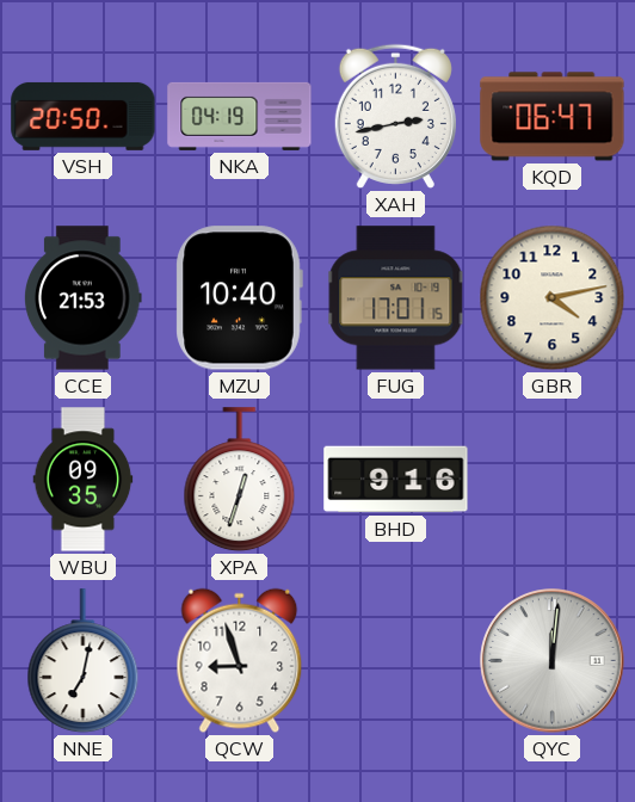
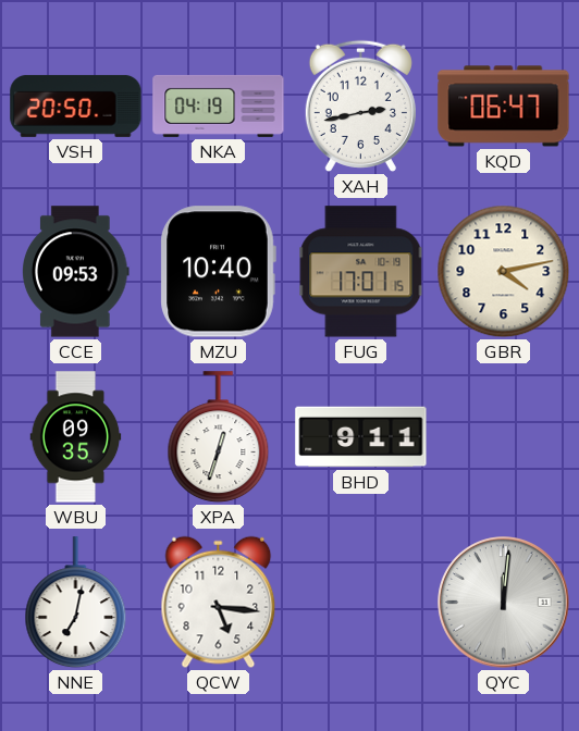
CCE: 21:53 -> 09:53
BHD: 9:16 -> 9:11
QCW: 8:57 -> 5:16
